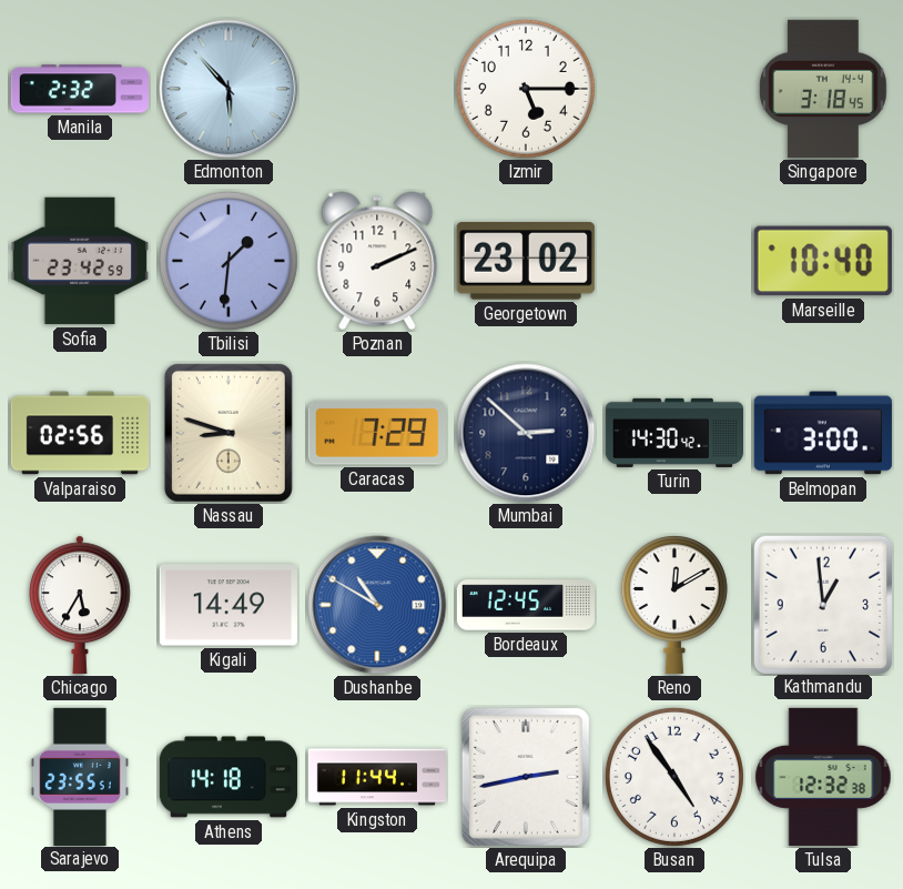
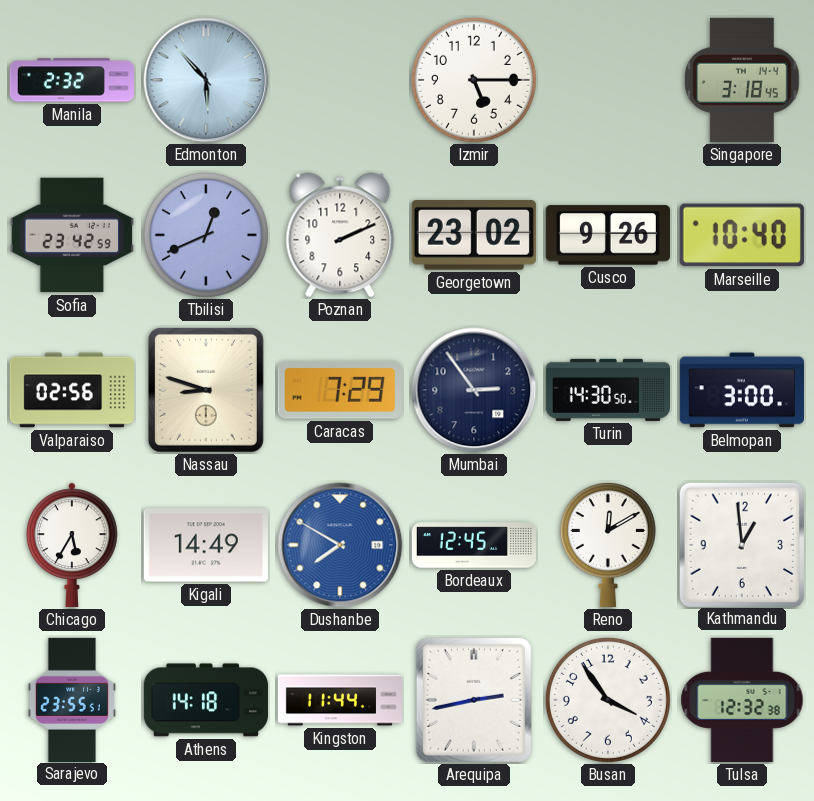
Tbilisi: 1:31 -> 12:41
Cusco: none -> 9:26
Mumbai: 2:52 -> 2:54
Turin: 14:30:42 -> 14:30:50
Dushanbe: 10:50 -> 7:50
Busan: 4:54 -> 3:54
